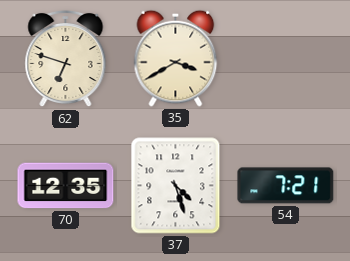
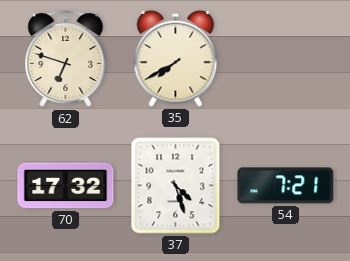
35: 3:40 -> 7:40
70: 12:35 -> 17:32
